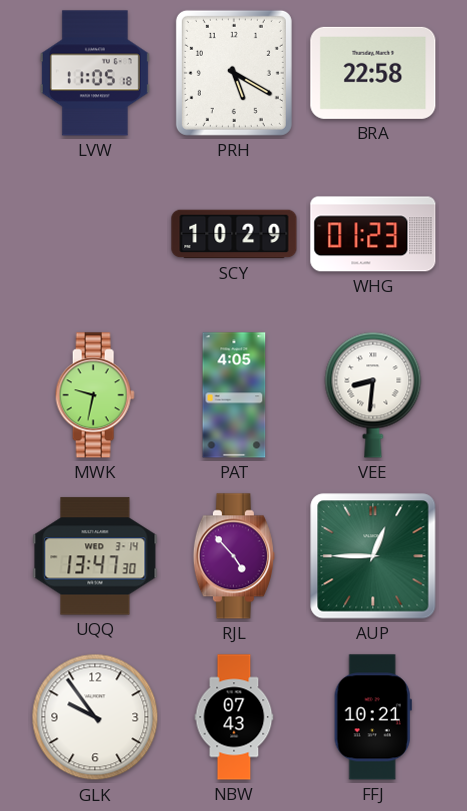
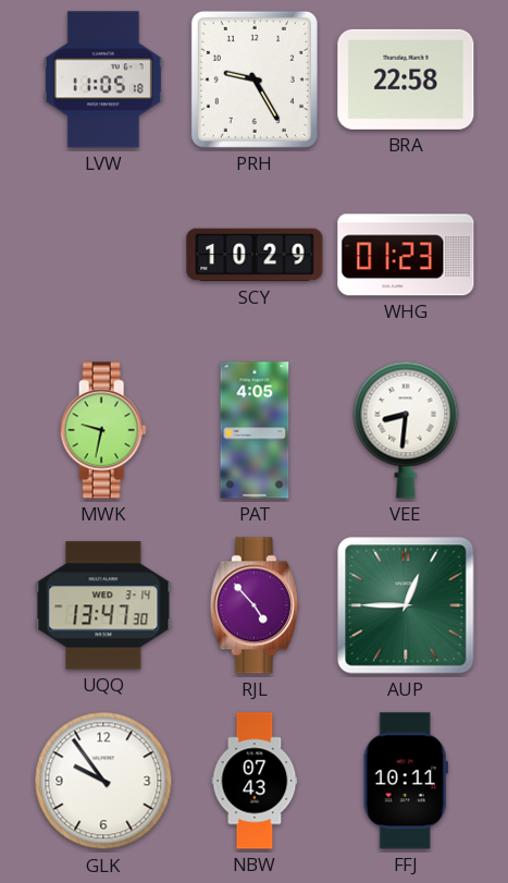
PRH: 5:20 -> 9:25
FFJ: 10:21 -> 10:11
